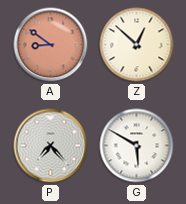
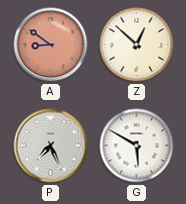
P: 7:23 -> 7:26
